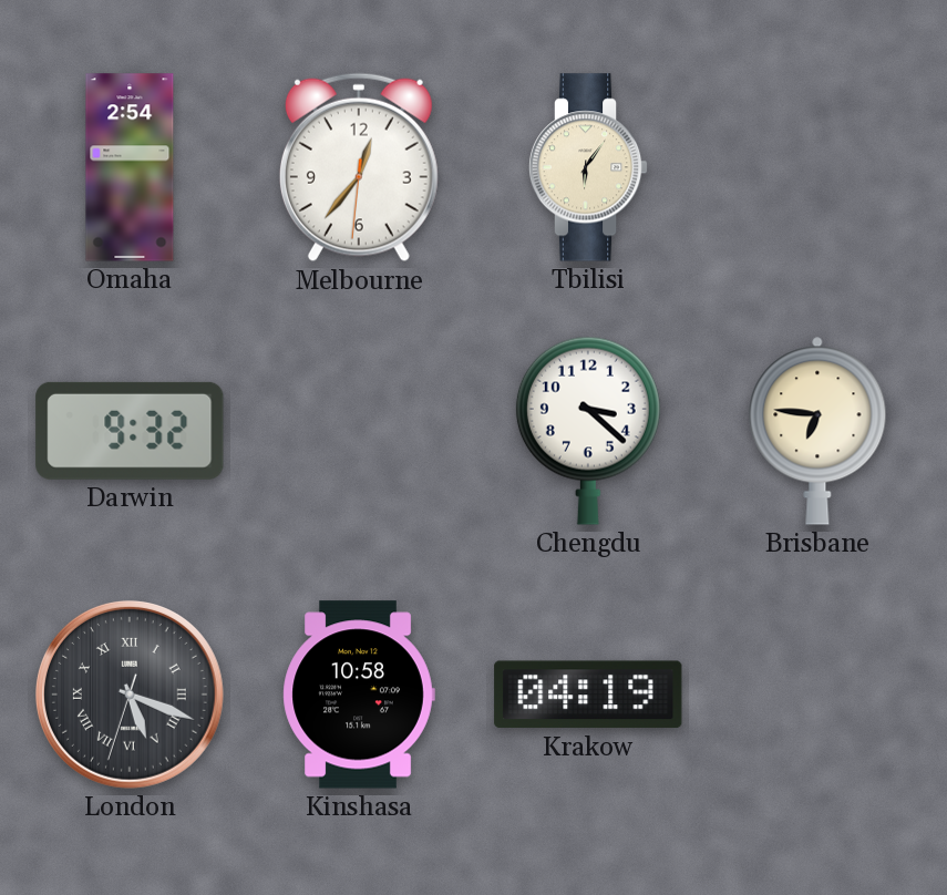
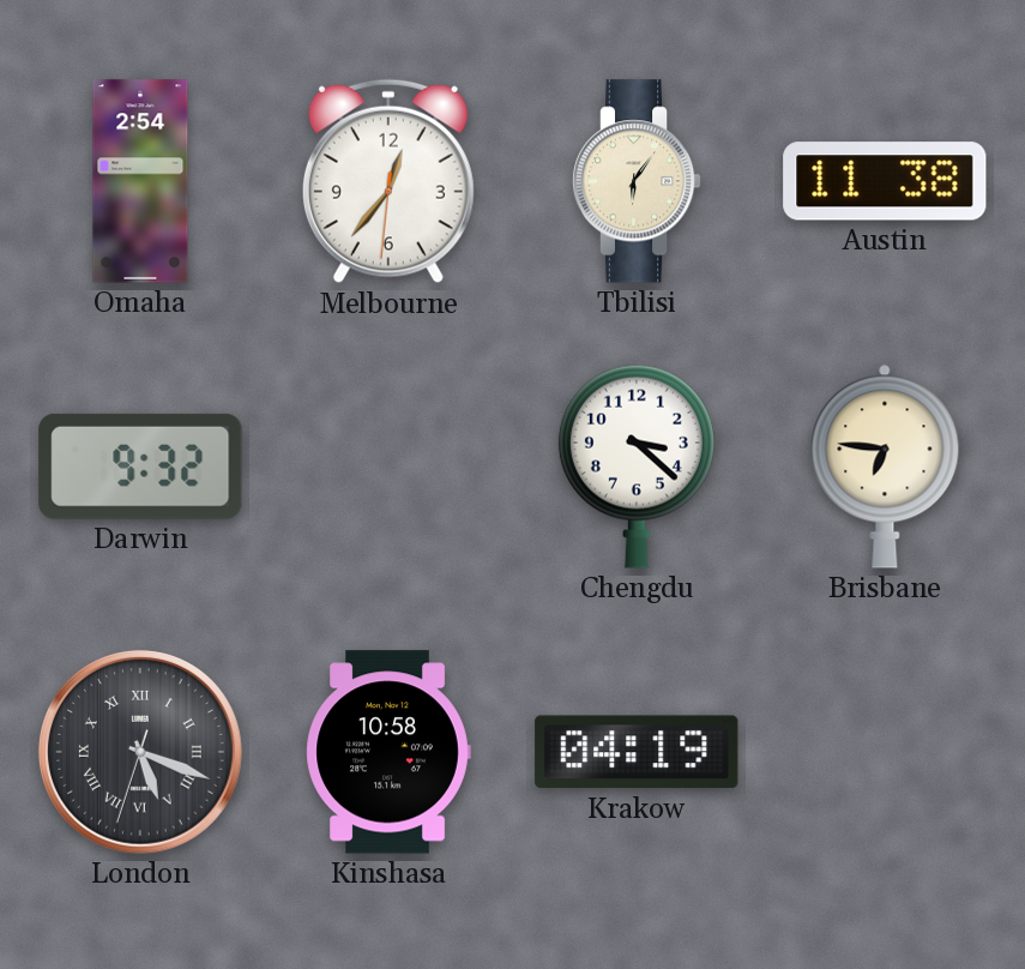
Austin: none -> 11:38
